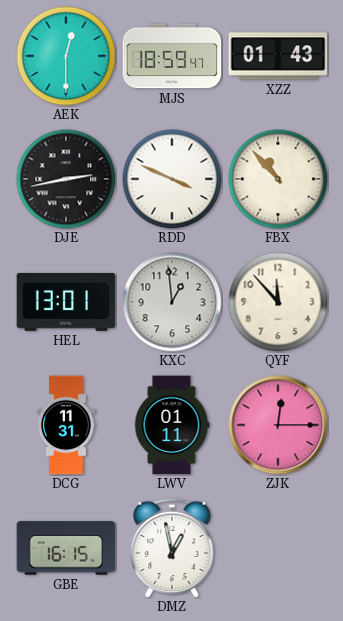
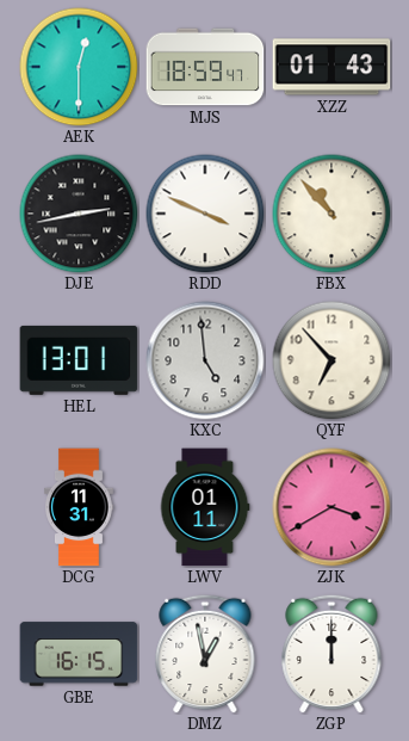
KXC: 12:59 -> 4:59
QYF: 11:53 -> 6:53
ZJK: 12:15 -> 3:40
ZGP: none -> 12:00
